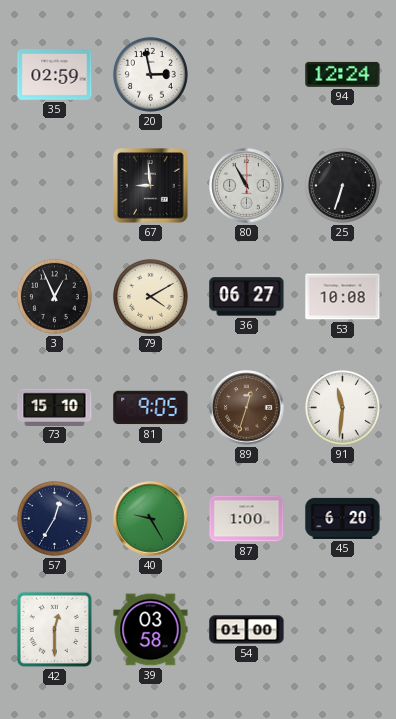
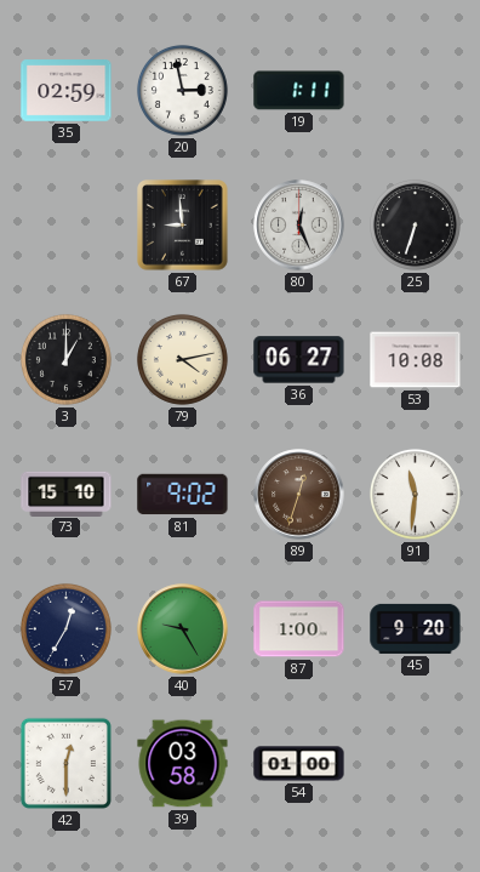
19: none -> 1:11
94: 12:24 -> none
80: 10:55 -> 12:26
3: 12:56 -> 1:00
79: 4:10 -> 4:13
81: 9:05 -> 9:02
45: 6:20 -> 9:20
